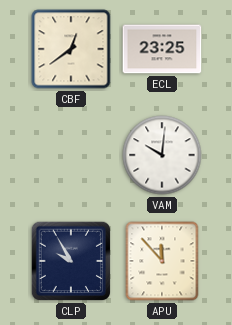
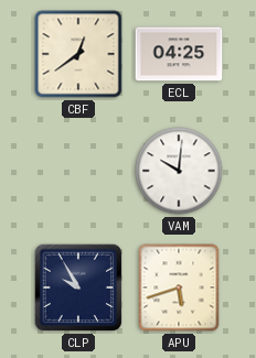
ECL: 23:25 -> 04:25
APU: 11:53 -> 5:42
